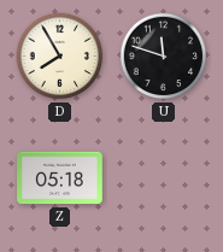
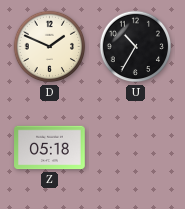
D: 7:55 -> 1:49
U: 11:48 -> 10:35
